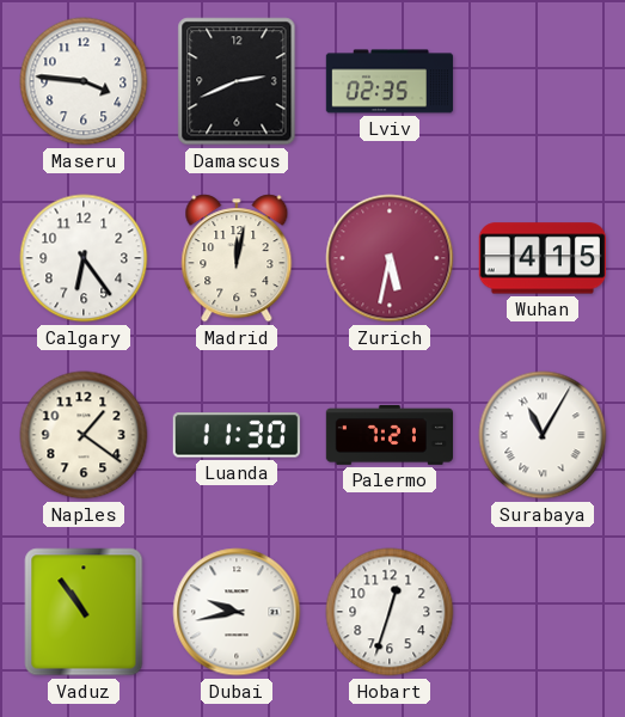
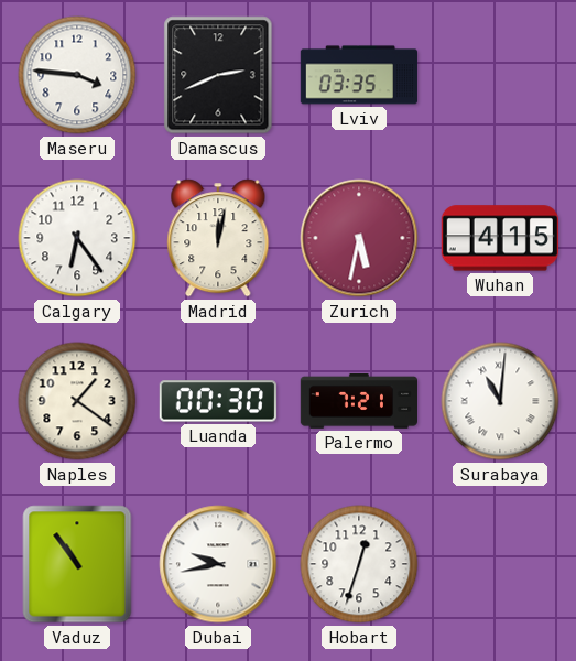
Lviv: 02:35 -> 03:35
Luanda: 11:30 -> 00:30
Surabaya: 11:05 -> 11:01
